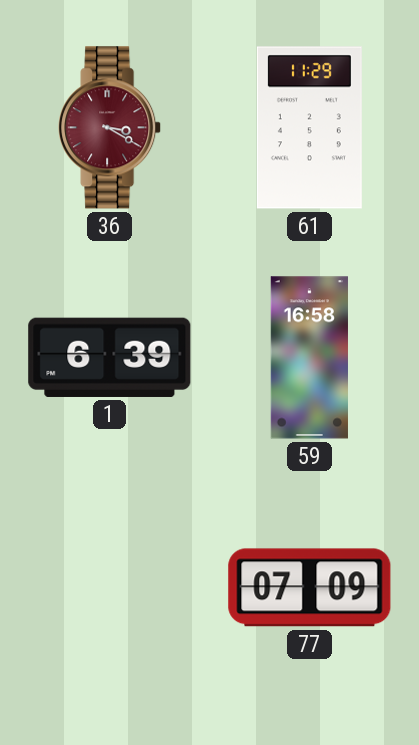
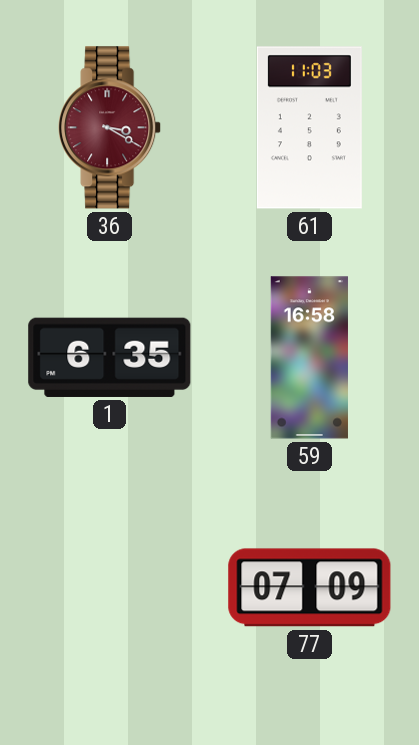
61: 11:29 -> 11:03
1: 6:39 -> 6:35
